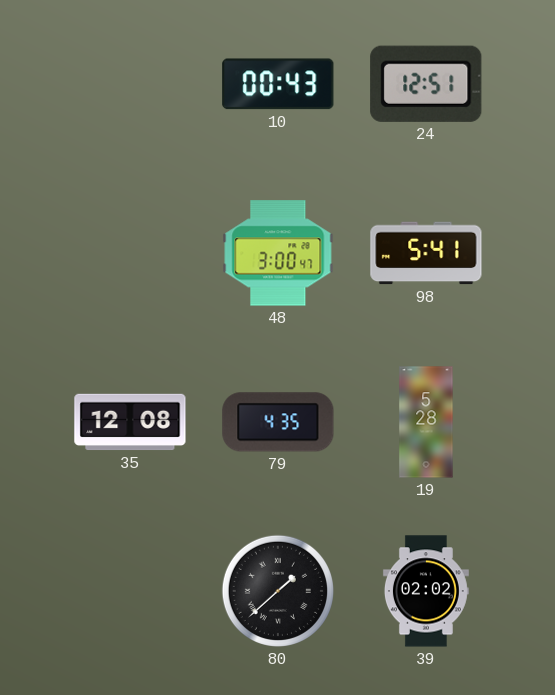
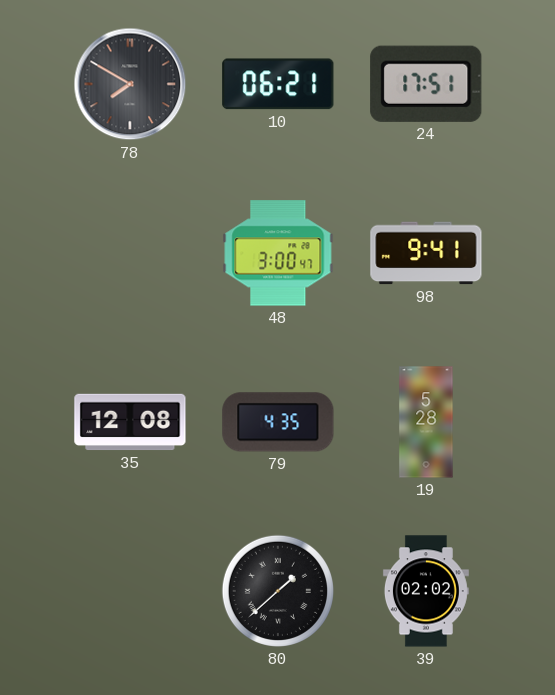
78: none -> 7:50
10: 00:43 -> 06:21
24: 12:51 -> 17:51
98: 5:41 -> 9:41
